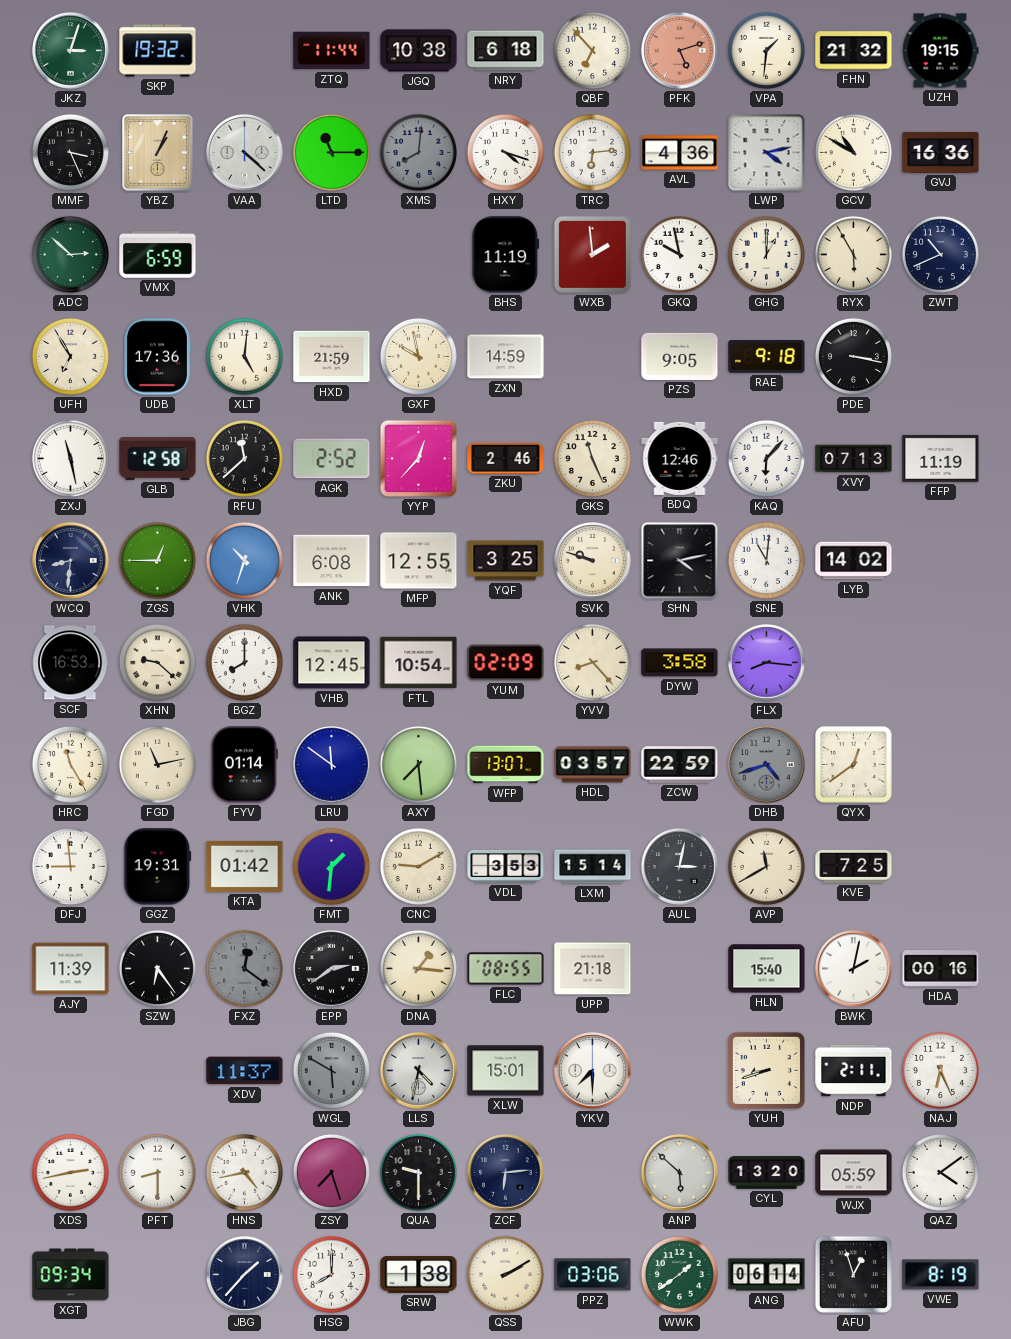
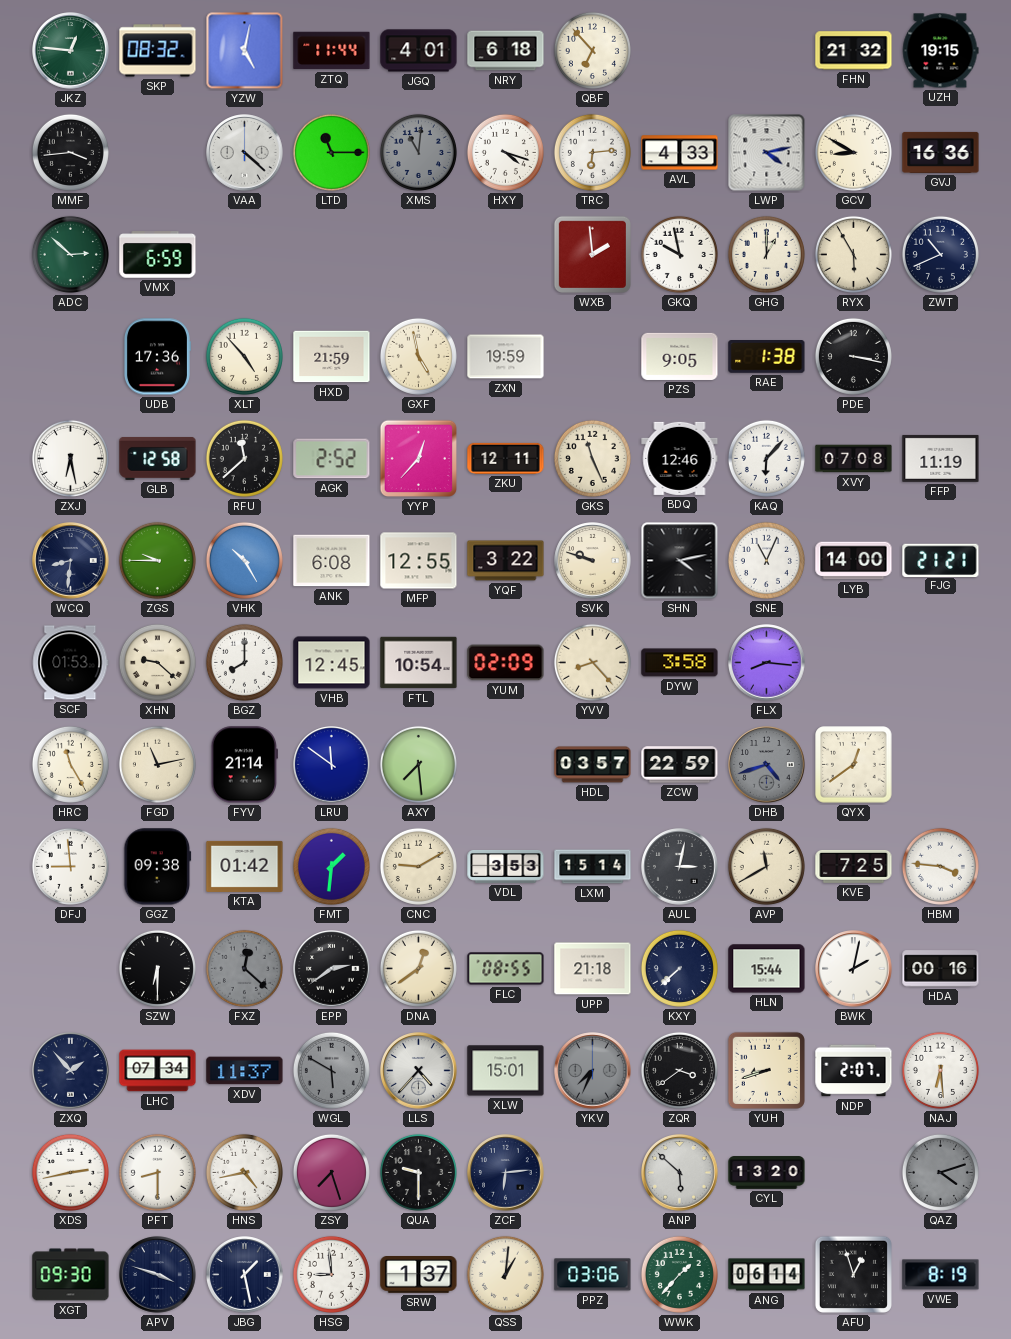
JKZ: 3:03 -> 12:46
SKP: 19:32 -> 08:32
YZW: none -> 5:02
JGQ: 10:38 -> 4:01
PFK: 5:12 -> none
VPA: 1:31 -> none
MMF: 3:26 -> 3:44
YBZ: 1:04 -> none
XMS: 8:01 -> 11:01
AVL: 4:36 -> 4:33
GCV: 10:50 -> 8:50
BHS: 11:19 -> none
UFH: 6:55 -> none
XLT: 5:01 -> 4:53
GXF: 9:58 -> 4:58
ZXN: 14:59 -> 19:59
RAE: 9:18 -> 1:38
ZXJ: 11:28 -> 6:28
ZKU: 2:46 -> 12:11
XVY: 07:13 -> 07:08
ZGS: 12:45 -> 9:45
VHK: 10:33 -> 10:25
YQF: 3:25 -> 3:22
SNE: 11:01 -> 11:04
LYB: 14:02 -> 14:00
FJG: none -> 21:21
SCF: 16:53 -> 01:53
FYV: 01:14 -> 21:14
WFP: 13:07 -> none
GGZ: 19:31 -> 09:38
HBM: none -> 3:46
AJY: 11:39 -> none
SZW: 6:24 -> 6:30
FXZ: 12:21 -> 12:22
DNA: 1:16 -> 12:39
KXY: none -> 7:38
HLN: 15:40 -> 15:44
ZXQ: none -> 1:53
LHC: none -> 07:34
LLS: 4:32 -> 4:37
YKV: 7:30 -> 7:34
YKV dial: white -> grey
ZQR: none -> 3:39
NDP: 2:11 -> 2:07
NAJ: 6:26 -> 6:29
WJX: 05:59 -> none
QAZ: 4:09 -> 4:12
QAZ dial: white -> grey
XGT: 09:34 -> 09:30
APV: none -> 3:48
JBG: 1:37 -> 1:28
HSG: 8:00 -> 8:59
SRW: 1:38 -> 1:37
QSS: 2:10 -> 1:01
WWK: 1:39 -> 1:37
